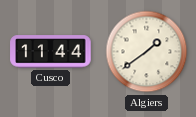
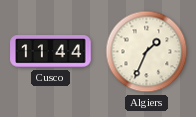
Algiers: 1:39 -> 1:34
